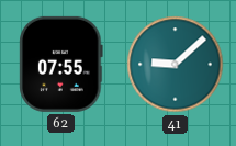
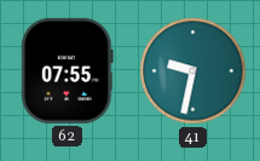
41: 9:08 -> 9:32
